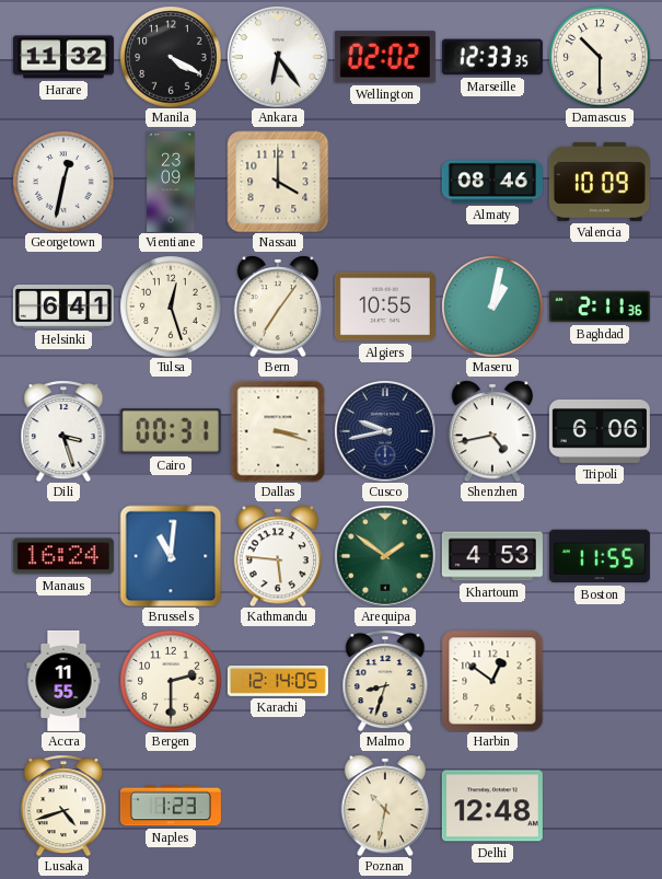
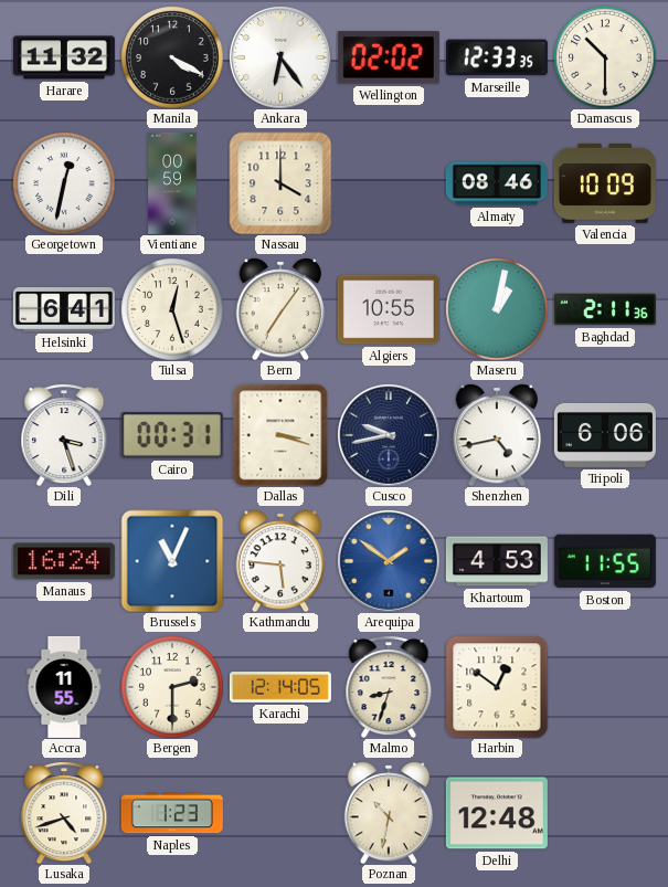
Vientiane: 23:09 -> 00:59
Brussels: 11:01 -> 11:04
Arequipa dial: green -> blue
